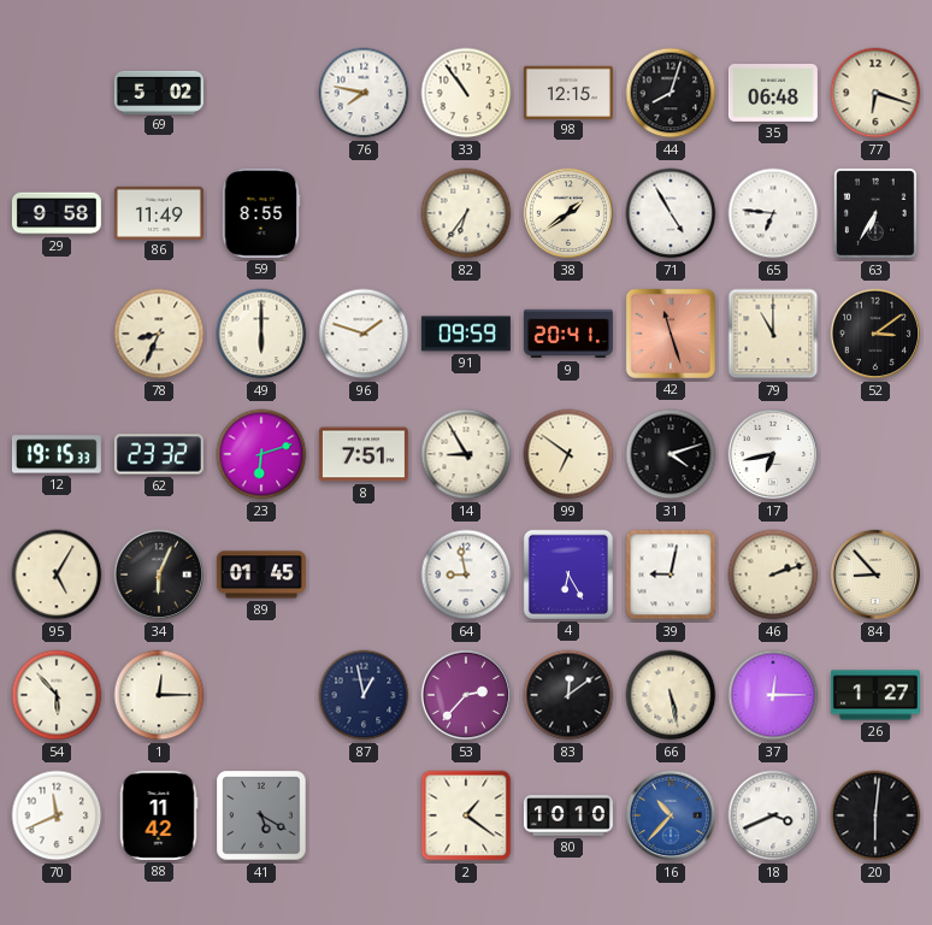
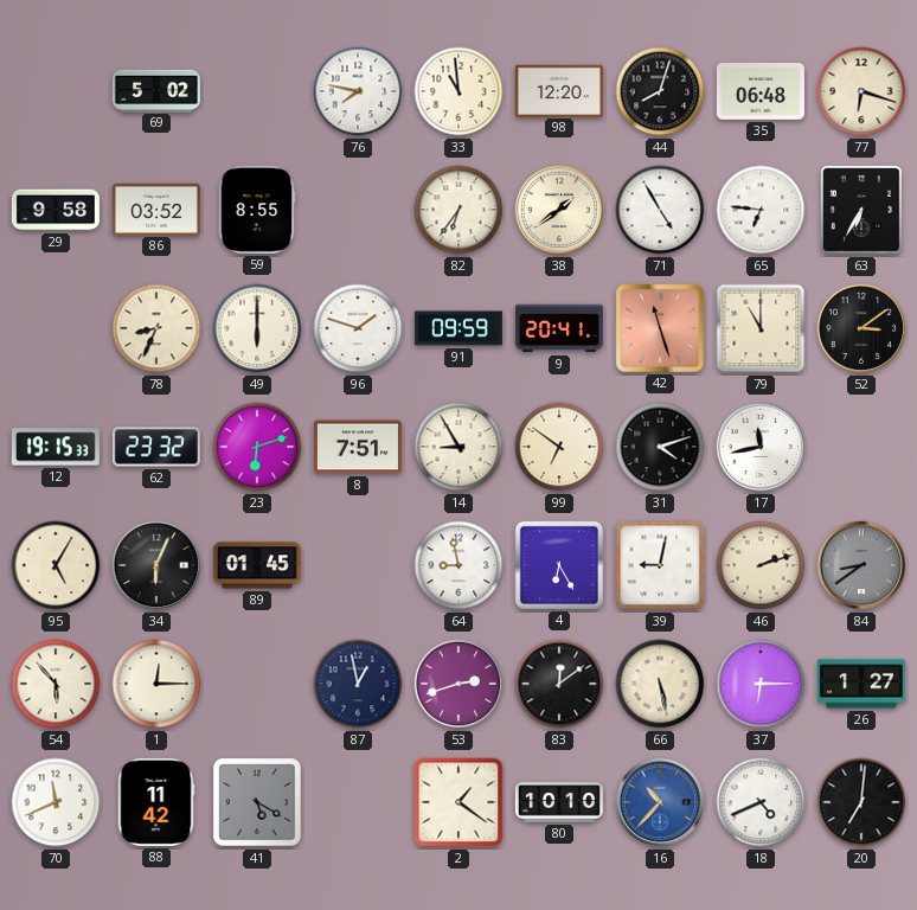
33: 10:54 -> 10:59
98: 12:15 -> 12:20
86: 11:49 -> 03:52
17: 6:43 -> 11:43
84: 8:53 -> 8:39
84 dial: cream -> grey
53: 2:37 -> 2:42
37: 12:15 -> 6:15
18: 3:41 -> 4:41
20: 6:01 -> 7:01
